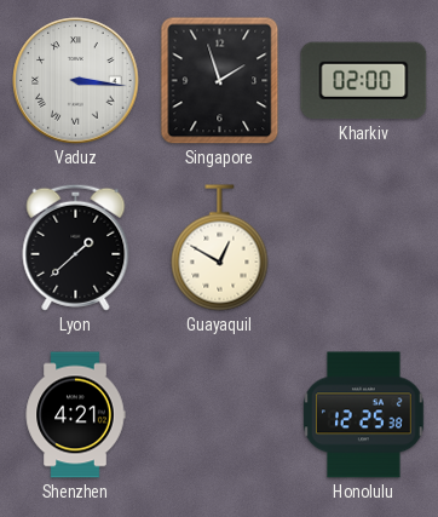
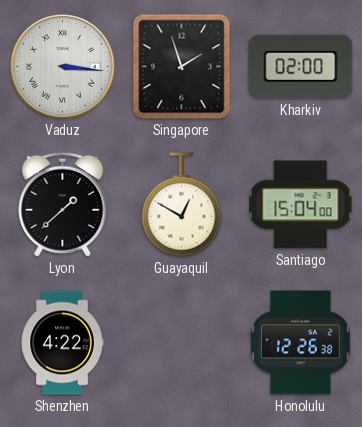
Santiago: none -> 15:04
Shenzhen: 4:21 -> 4:22
Honolulu: 12:25 -> 12:26
